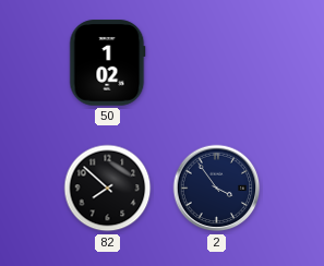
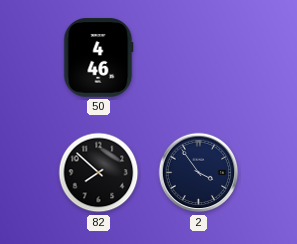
50: 1:02 -> 4:46
